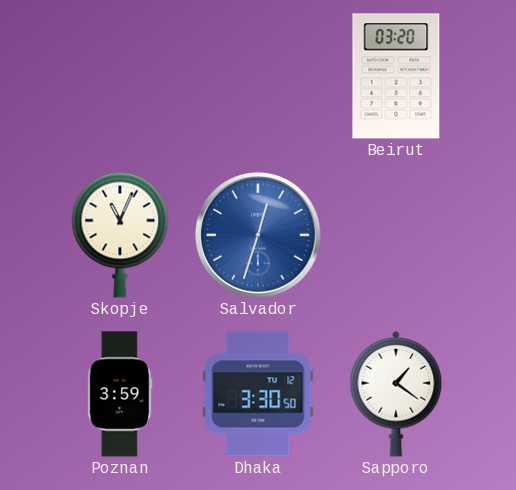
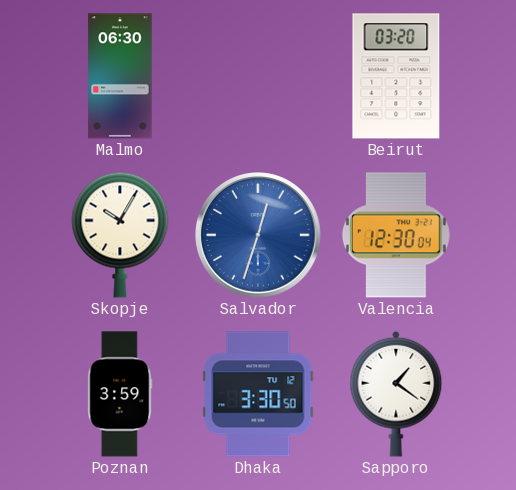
Malmo: none -> 06:30
Skopje: 11:04 -> 10:05
Valencia: none -> 12:30
